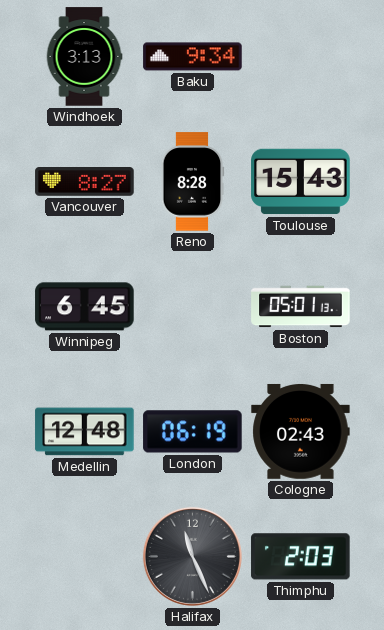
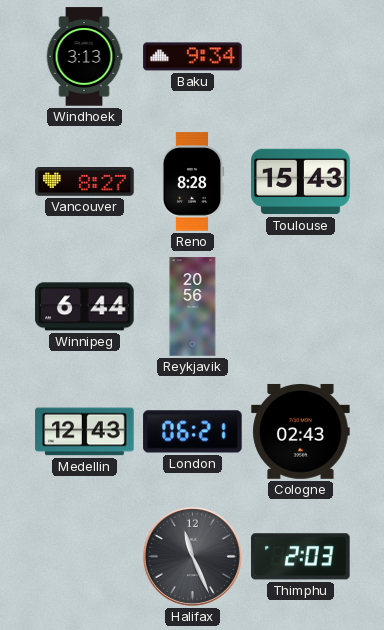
Winnipeg: 6:45 -> 6:44
Reykjavik: none -> 20:56
Boston: 05:01 -> none
Medellin: 12:48 -> 12:43
London: 06:19 -> 06:21
